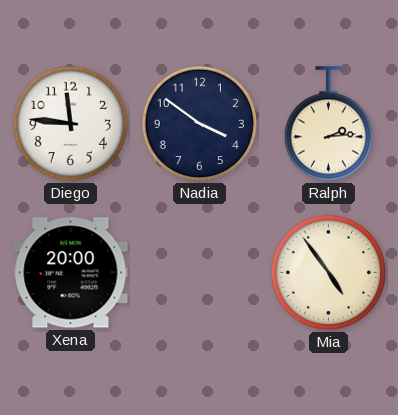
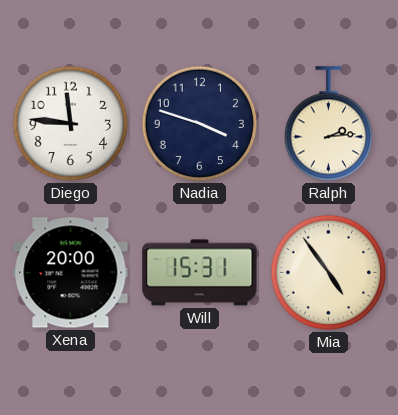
Nadia: 3:51 -> 3:48
Will: none -> 15:31
